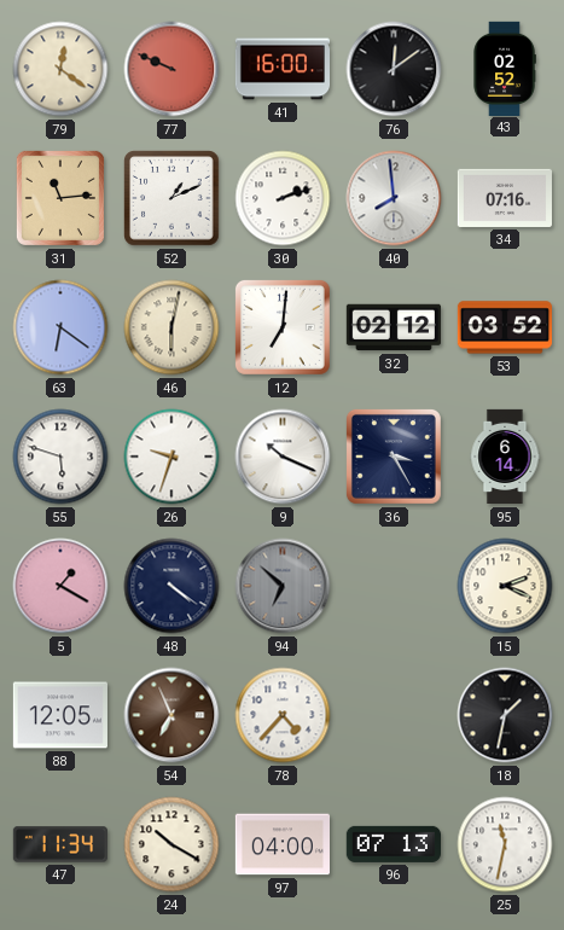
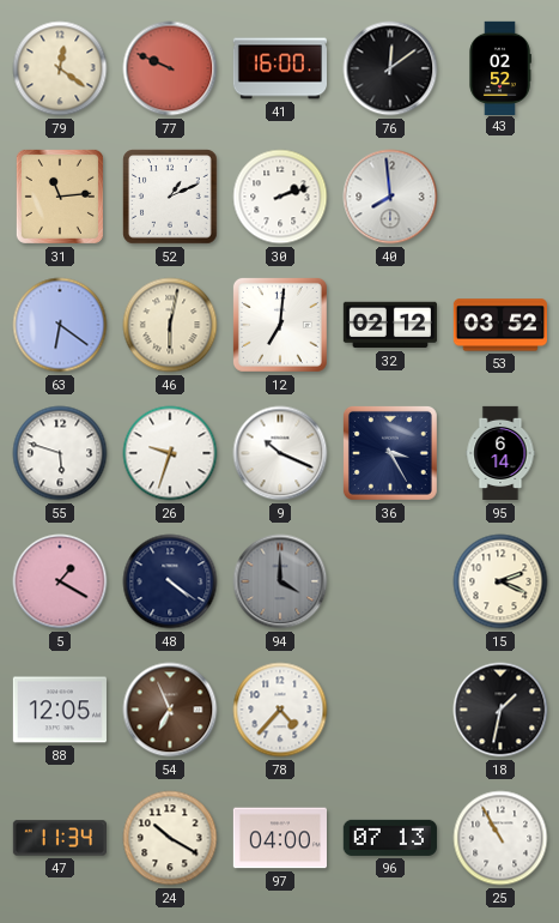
34: 07:16 -> none
94: 6:52 -> 4:00
25: 11:32 -> 10:55
